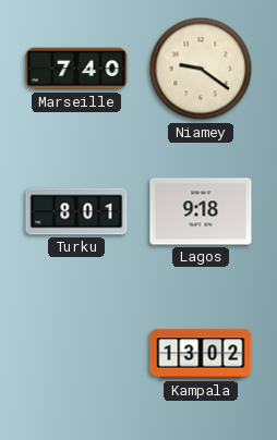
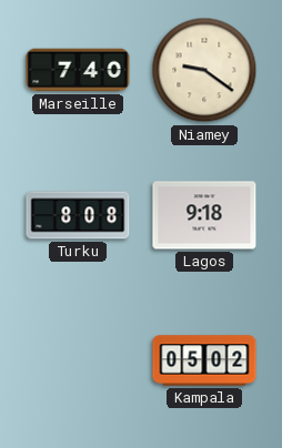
Turku: 8:01 -> 8:08
Kampala: 13:02 -> 05:02
